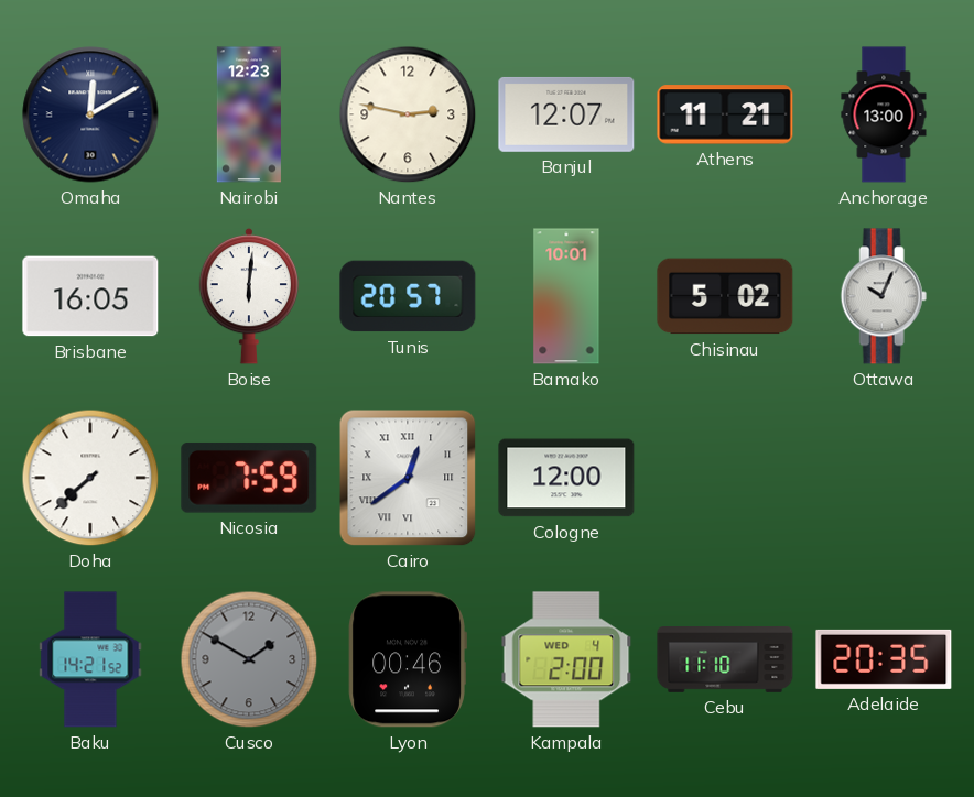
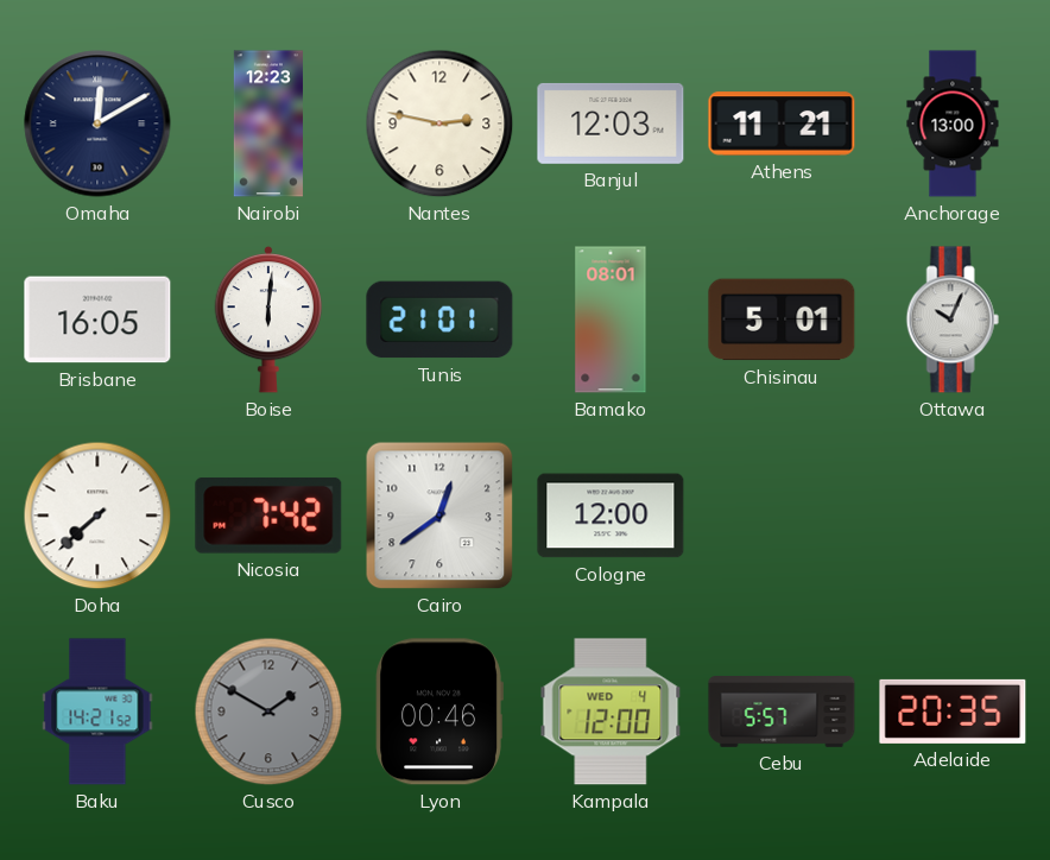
Banjul: 12:07 -> 12:03
Tunis: 20:57 -> 21:01
Bamako: 10:01 -> 08:01
Chisinau: 5:02 -> 5:01
Nicosia: 7:59 -> 7:42
Cairo numerals: Roman -> Arabic
Kampala: 2:00 -> 12:00
Cebu: 11:10 -> 5:57
